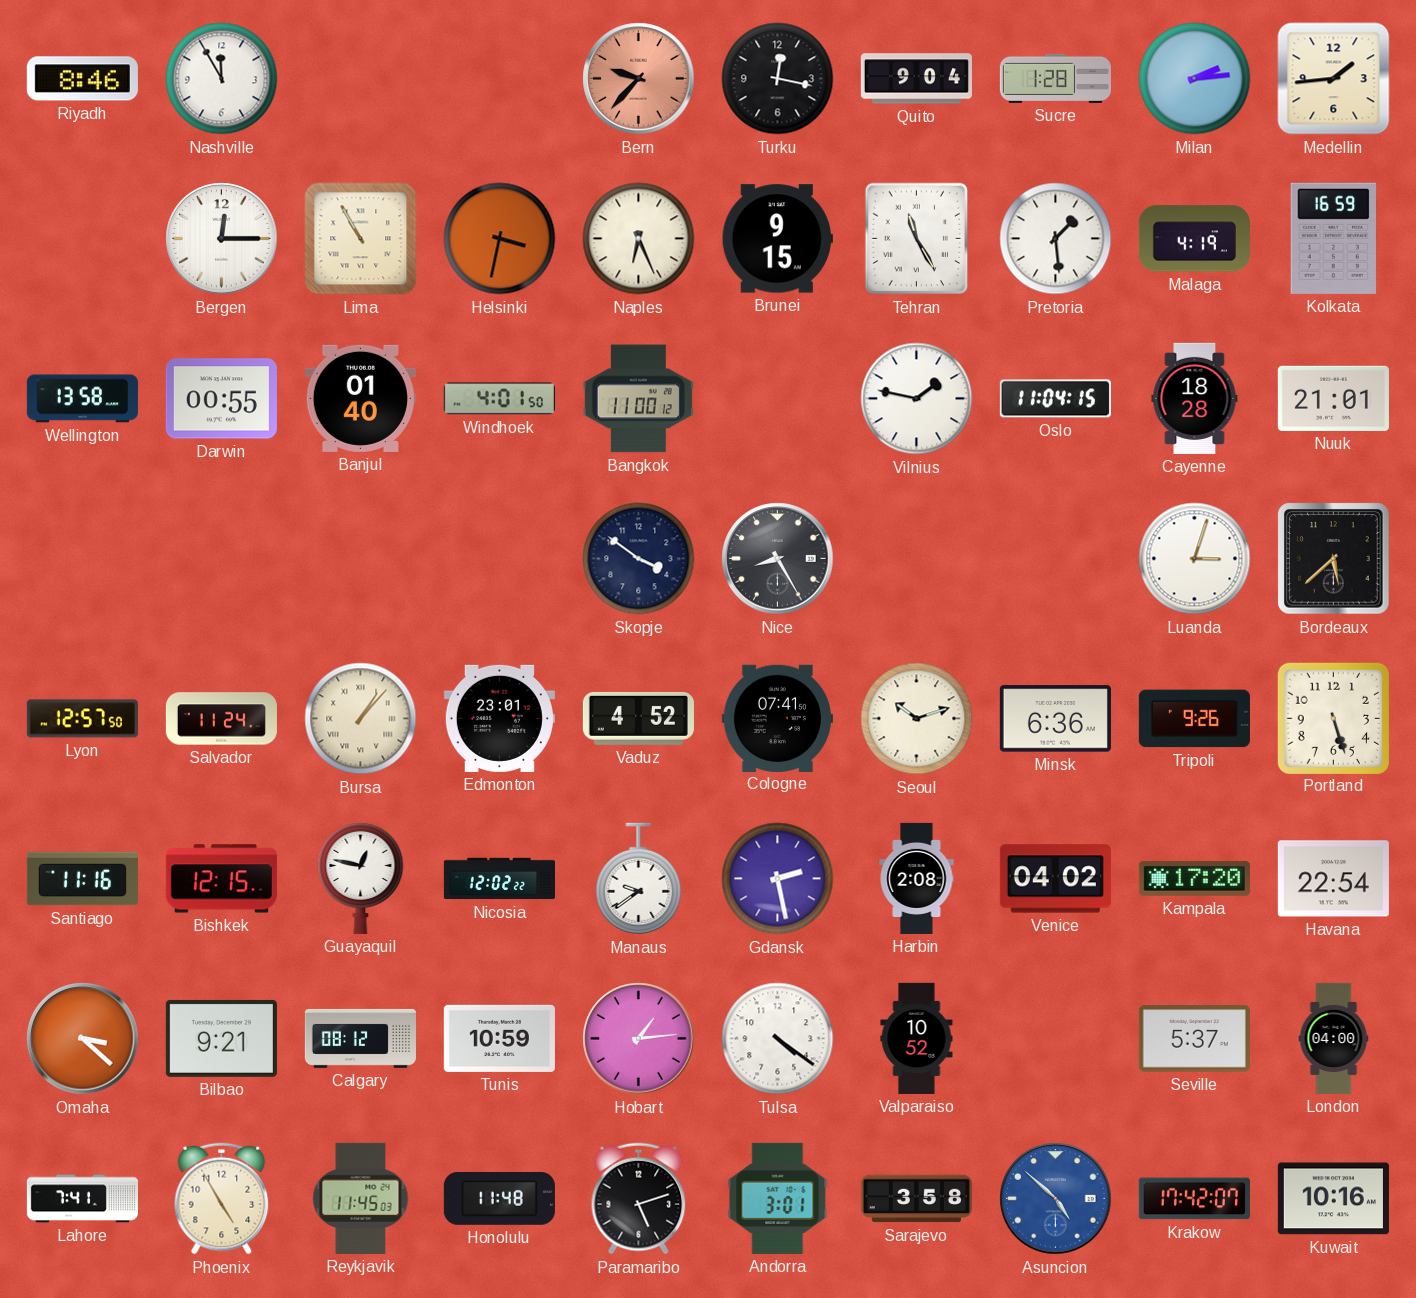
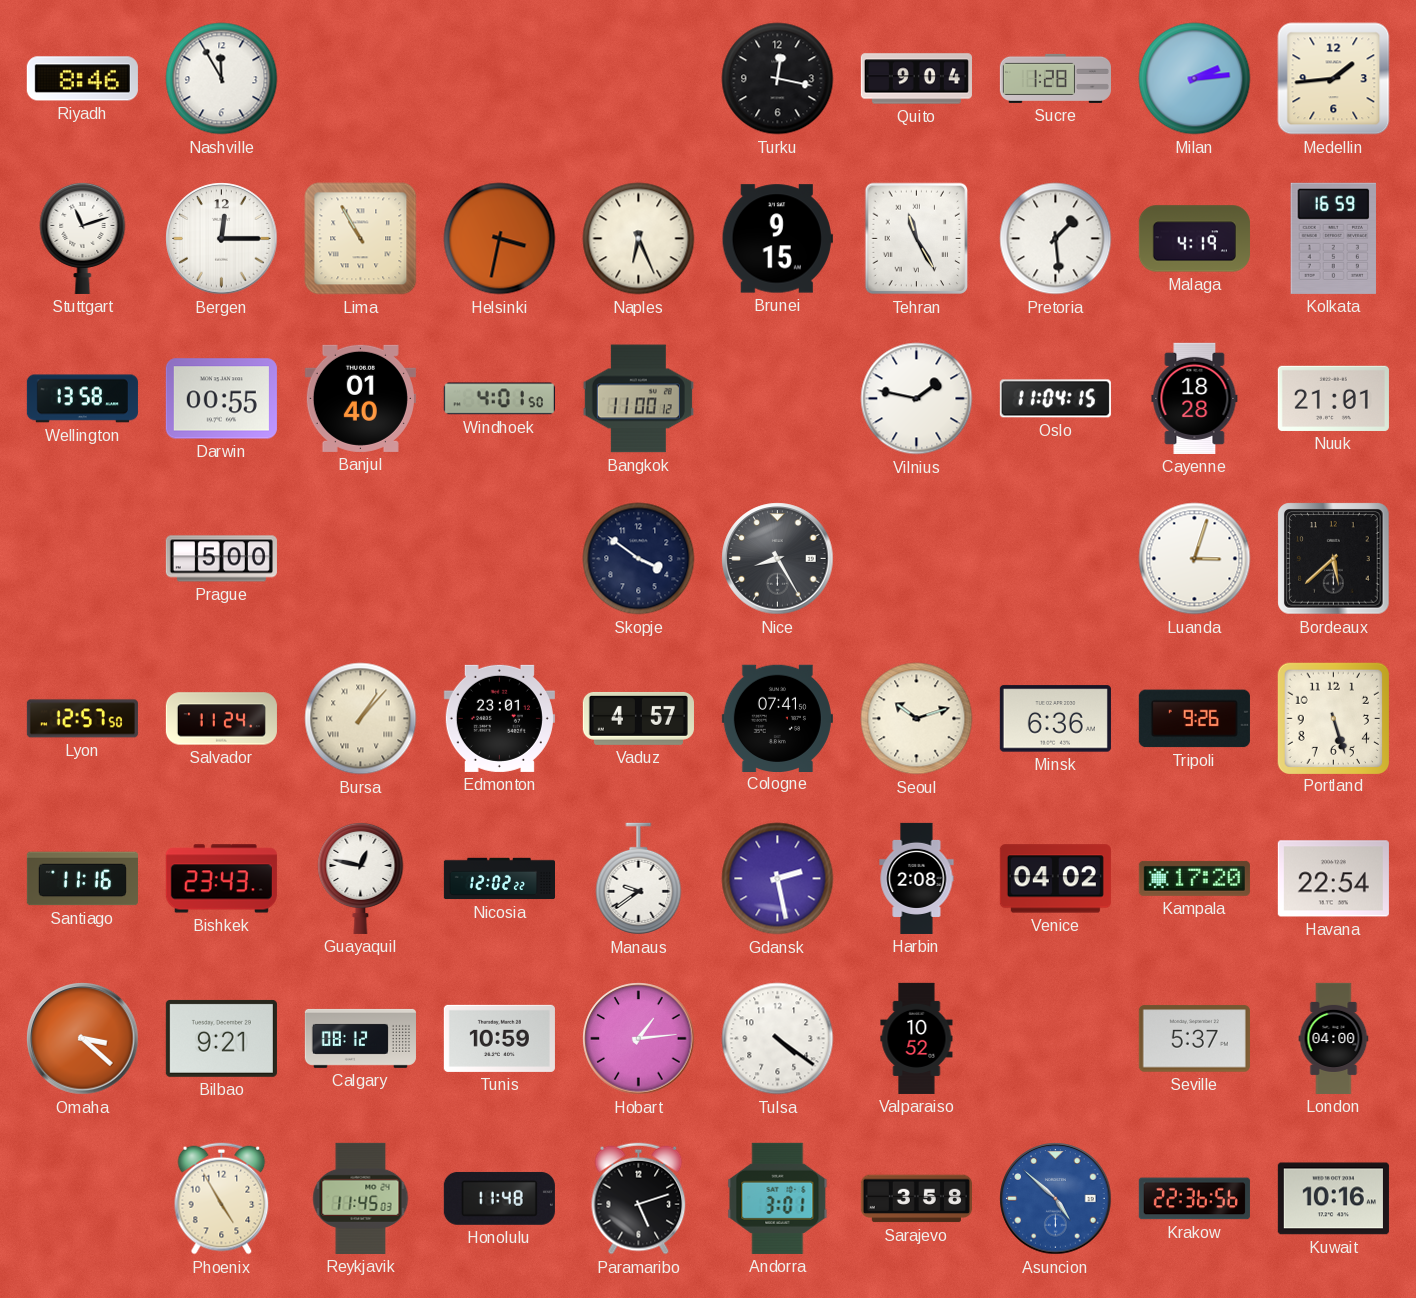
Bern: 9:37 -> none
Stuttgart: none -> 11:12
Prague: none -> 5:00
Vaduz: 4:52 -> 4:57
Bishkek: 12:15 -> 23:43
Lahore: 7:41 -> none
Krakow: 17:42 -> 22:36
